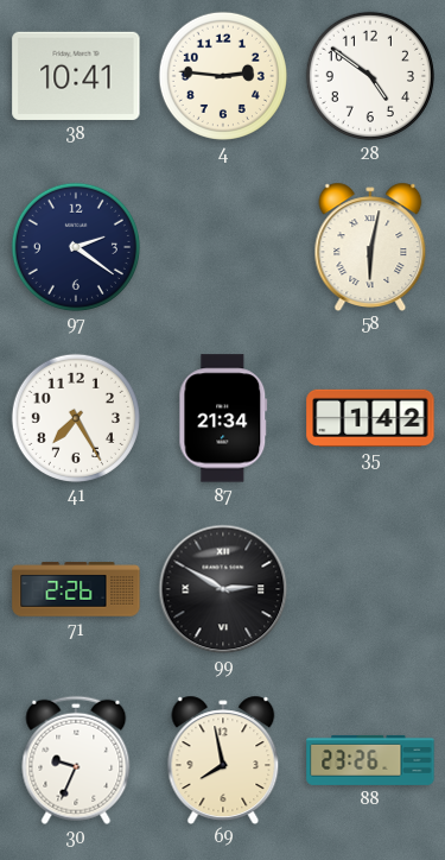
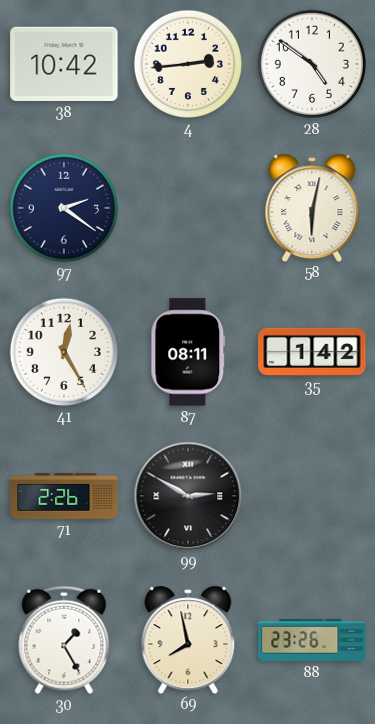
38: 10:41 -> 10:42
4: 2:46 -> 2:44
41: 7:25 -> 12:25
87: 21:34 -> 08:11
30: 9:34 -> 1:25
